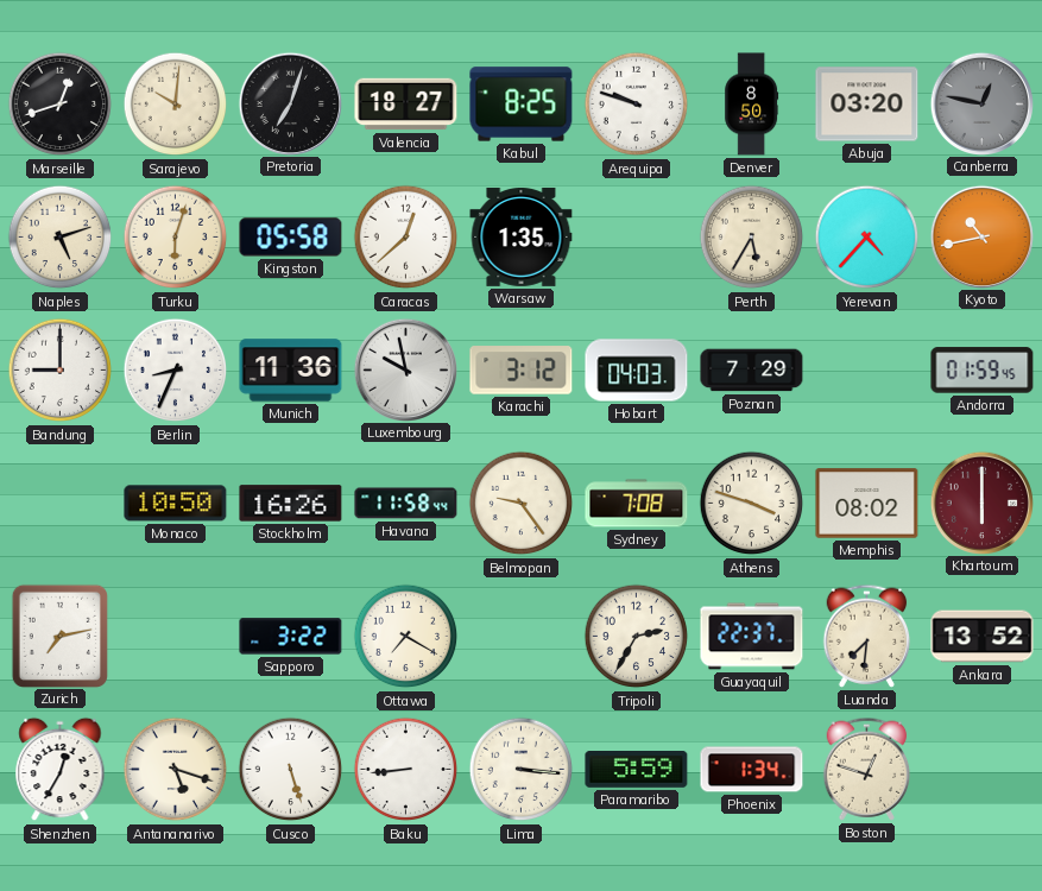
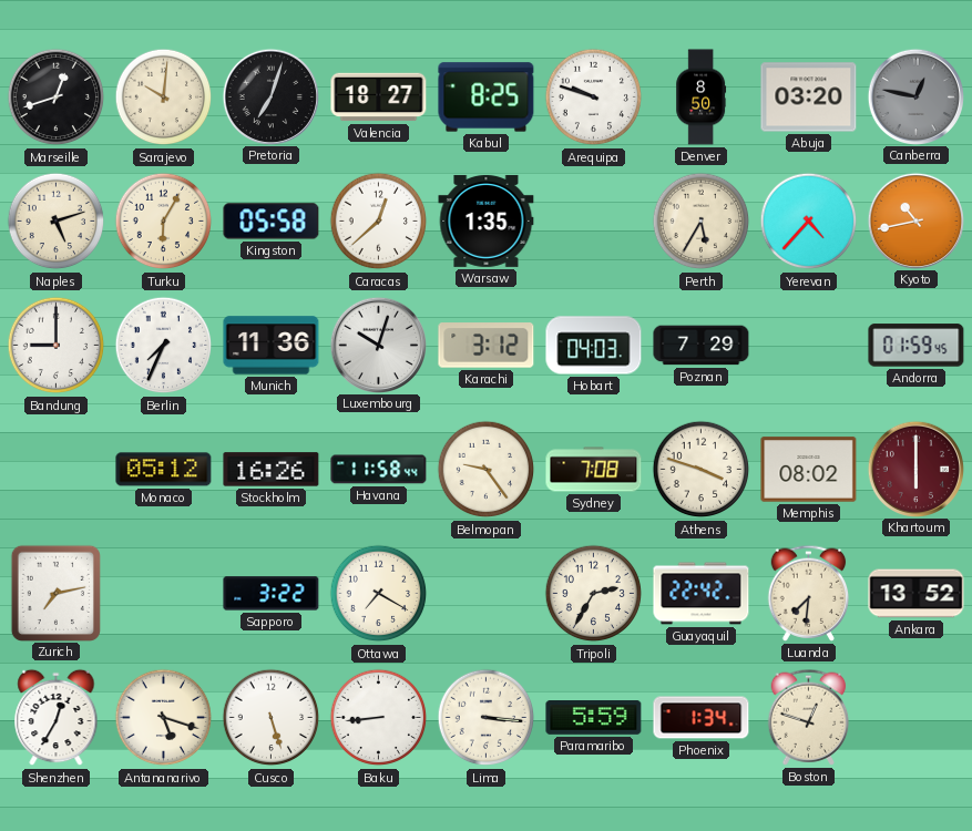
Turku: 6:03 -> 6:05
Berlin: 8:34 -> 7:34
Luxembourg: 9:58 -> 10:03
Monaco: 10:50 -> 05:12
Guayaquil: 22:37 -> 22:42
